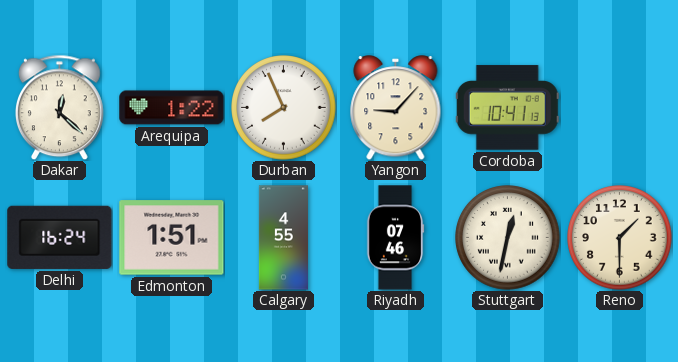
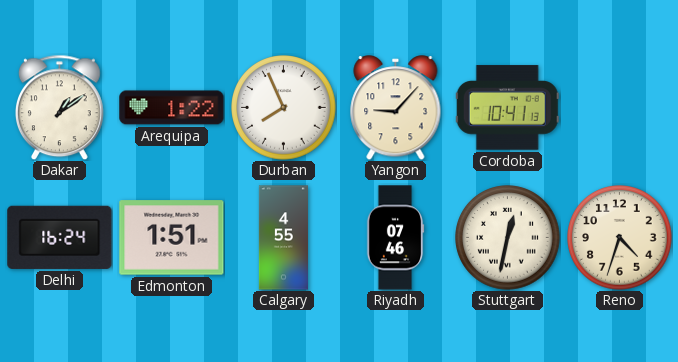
Dakar: 12:22 -> 1:09
Reno: 1:30 -> 4:33
